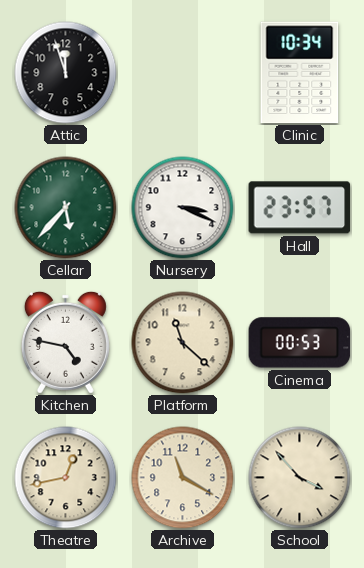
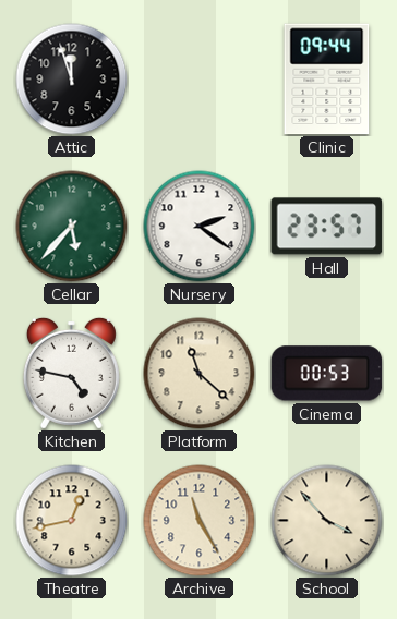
Clinic: 10:34 -> 09:44
Nursery: 3:19 -> 2:21
Archive: 11:20 -> 11:25
